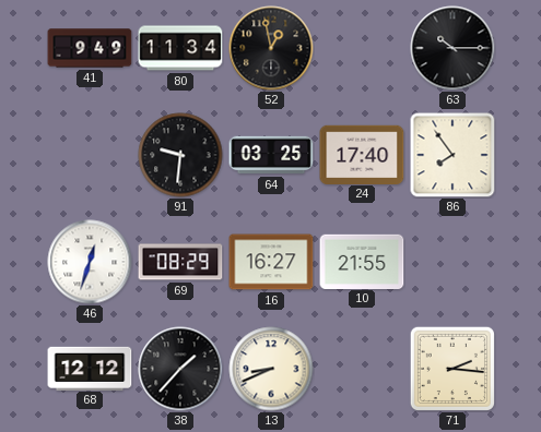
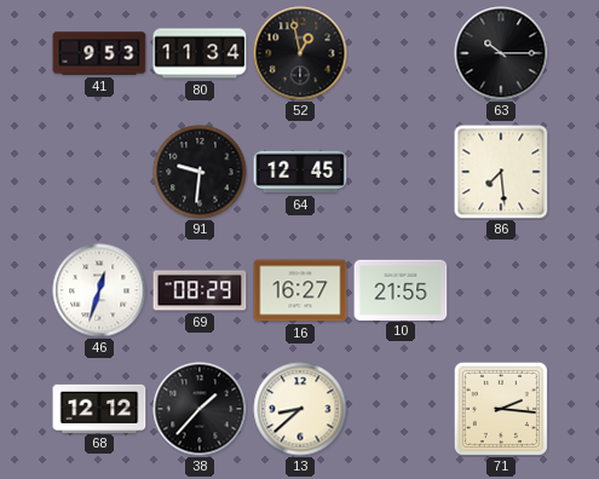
41: 9:49 -> 9:53
64: 03:25 -> 12:45
24: 17:40 -> none
86: 7:54 -> 7:29
13: 8:41 -> 8:38
